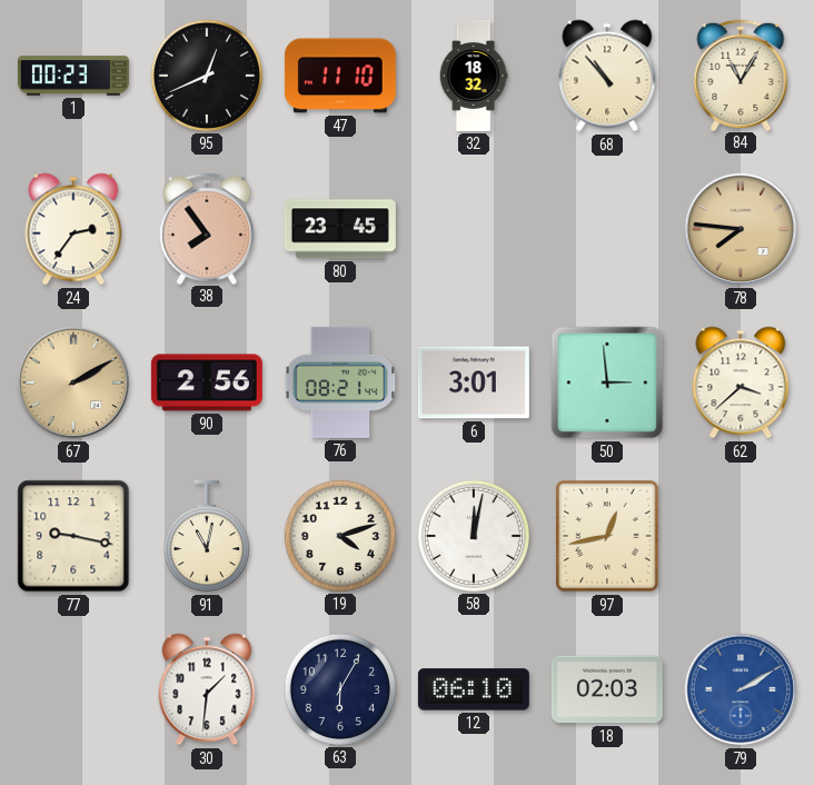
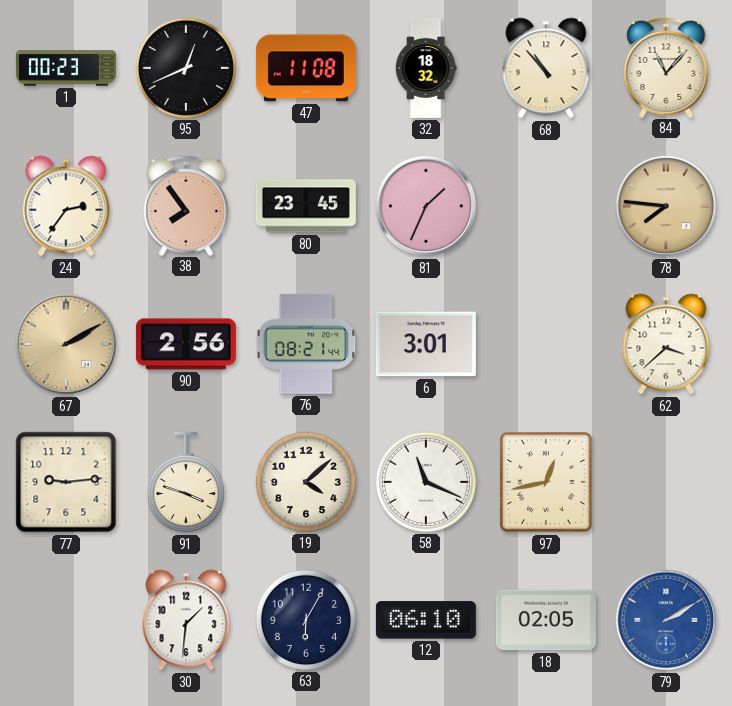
47: 11:10 -> 11:08
84: 11:05 -> 11:07
81: none -> 1:34
50: 2:59 -> none
77: 9:17 -> 9:14
91: 11:02 -> 3:48
19: 4:12 -> 4:08
58: 12:02 -> 11:19
18: 02:03 -> 02:05
